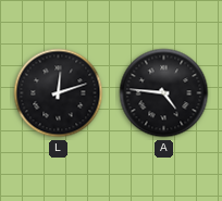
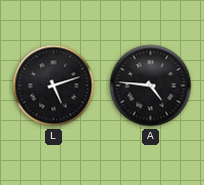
L: 12:12 -> 5:12
